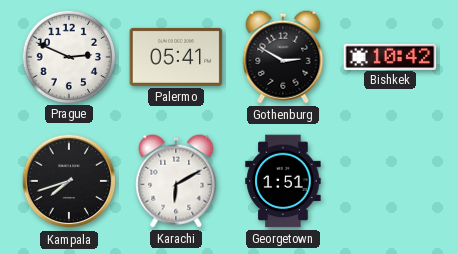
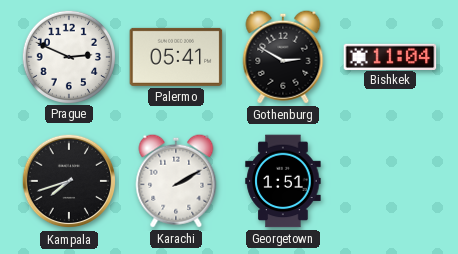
Bishkek: 10:42 -> 11:04
Karachi: 6:10 -> 2:10
